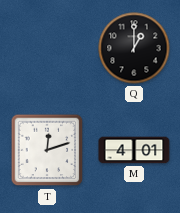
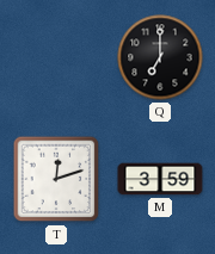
Q: 1:00 -> 7:00
M: 4:01 -> 3:59
